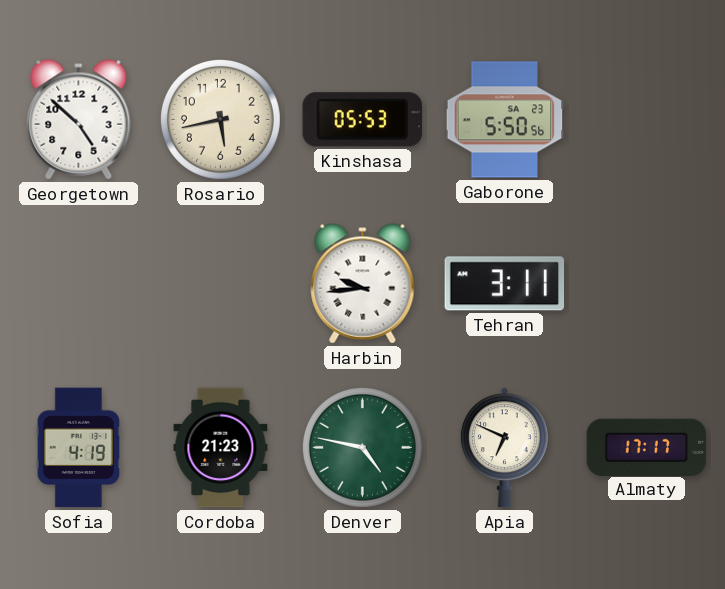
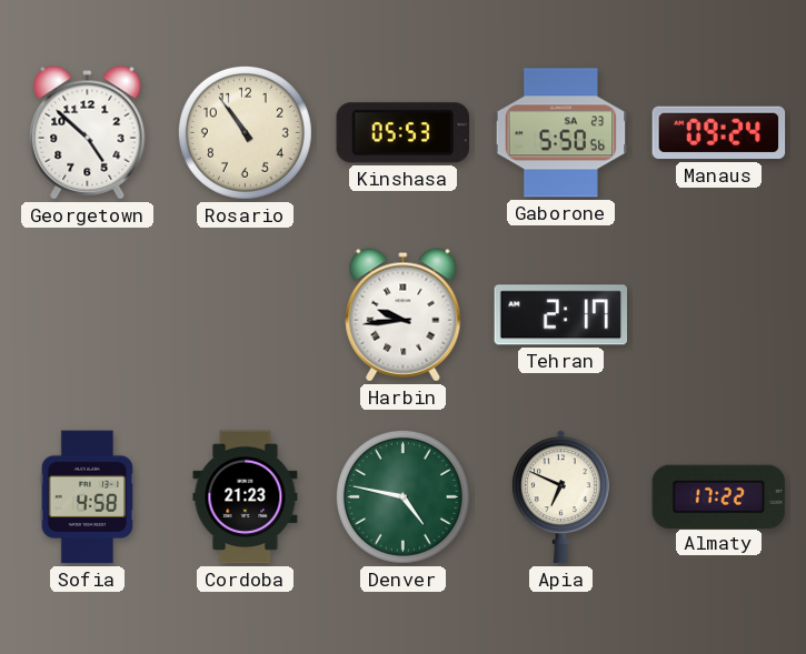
Rosario: 5:43 -> 10:54
Manaus: none -> 09:24
Tehran: 3:11 -> 2:17
Sofia: 4:19 -> 4:58
Almaty: 17:17 -> 17:22
